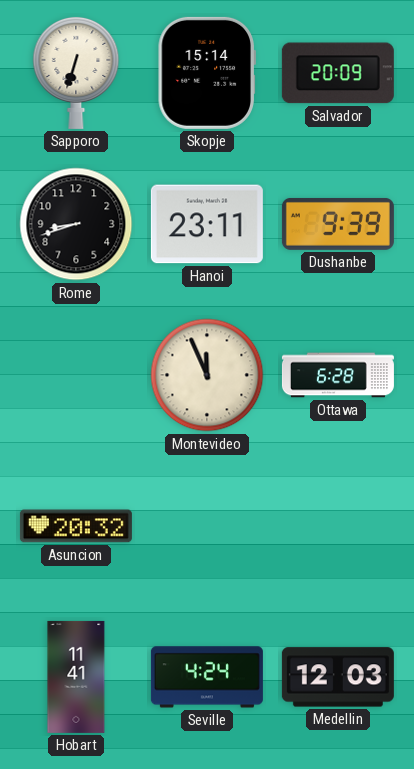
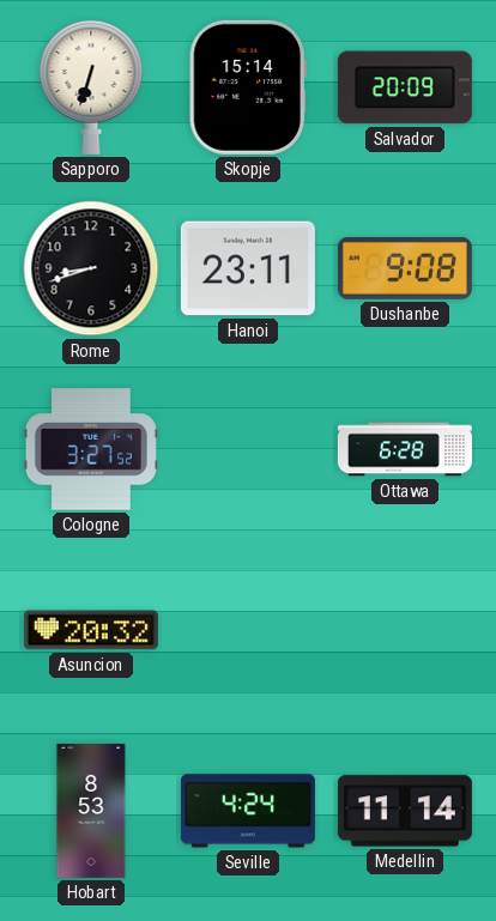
Dushanbe: 9:39 -> 9:08
Cologne: none -> 3:27
Montevideo: 11:56 -> none
Hobart: 11:41 -> 8:53
Medellin: 12:03 -> 11:14
